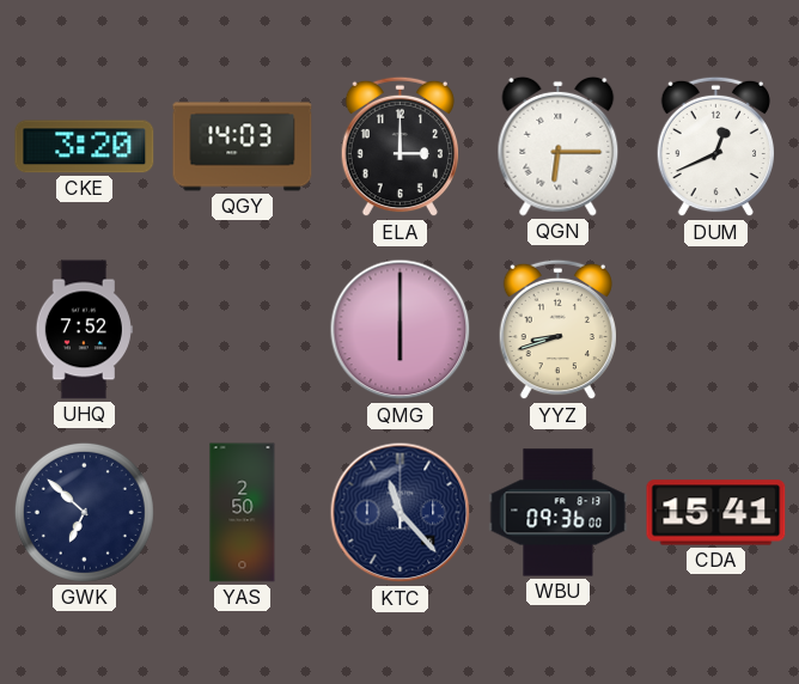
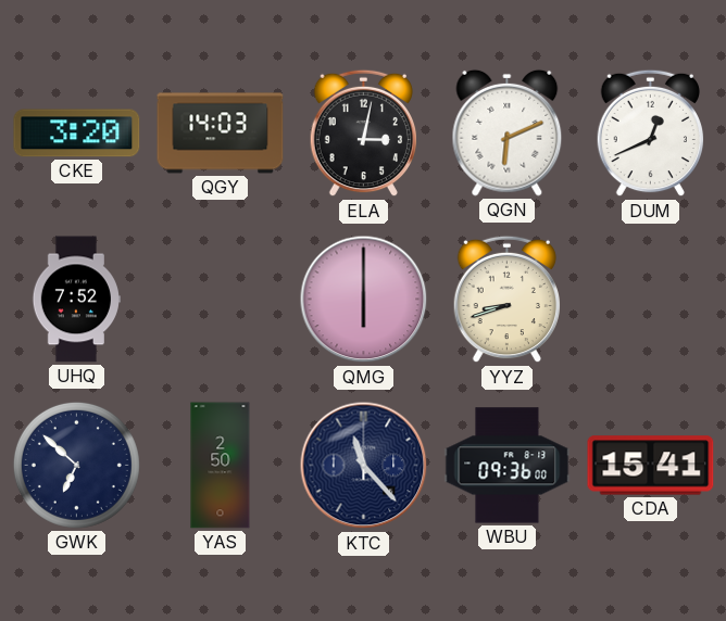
ELA: 3:00 -> 3:02
QGN: 6:15 -> 6:11
